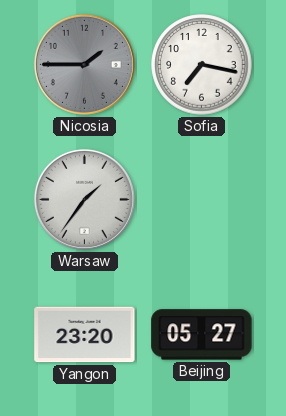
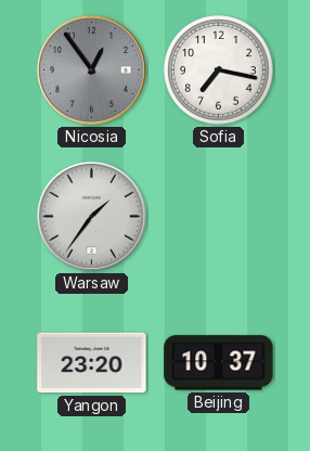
Nicosia: 1:45 -> 12:54
Beijing: 05:27 -> 10:37
